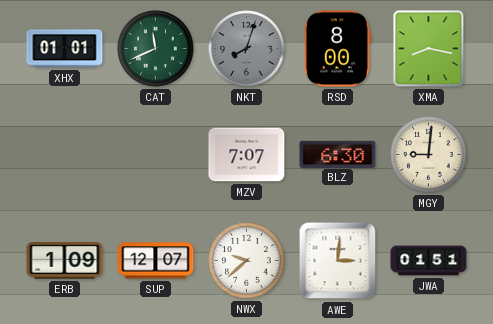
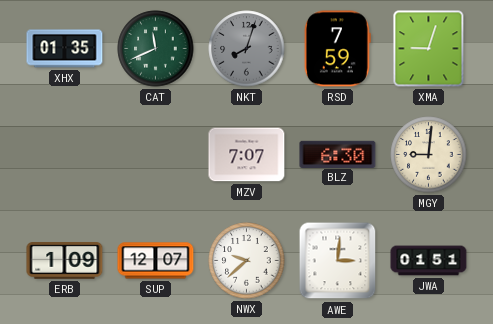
XHX: 01:01 -> 01:35
RSD: 8:00 -> 7:59
XMA: 8:17 -> 9:03
